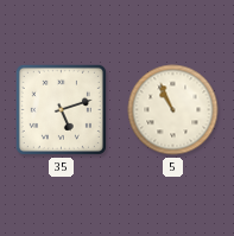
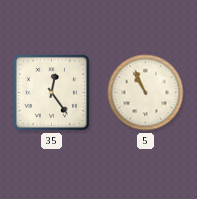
35: 5:12 -> 12:24
